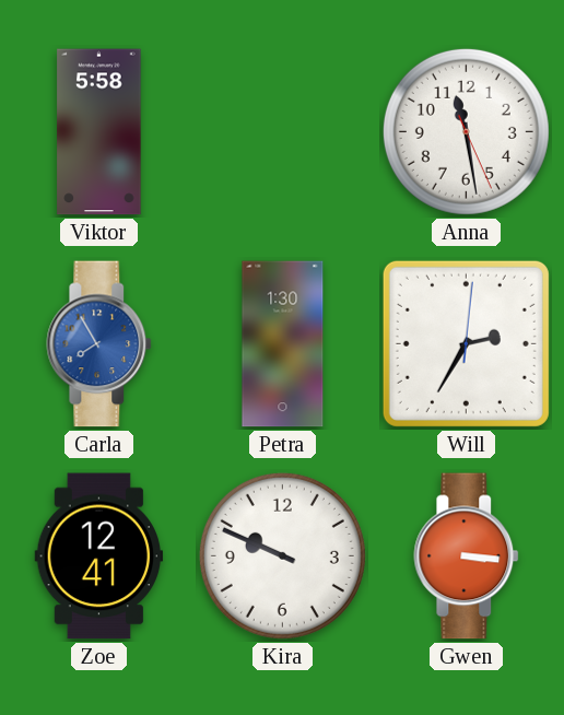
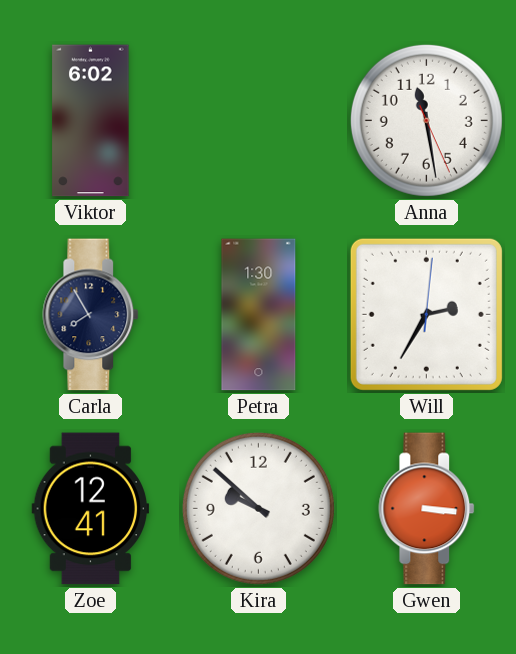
Viktor: 5:58 -> 6:02
Carla dial: blue -> navy
Kira: 9:49 -> 9:52
